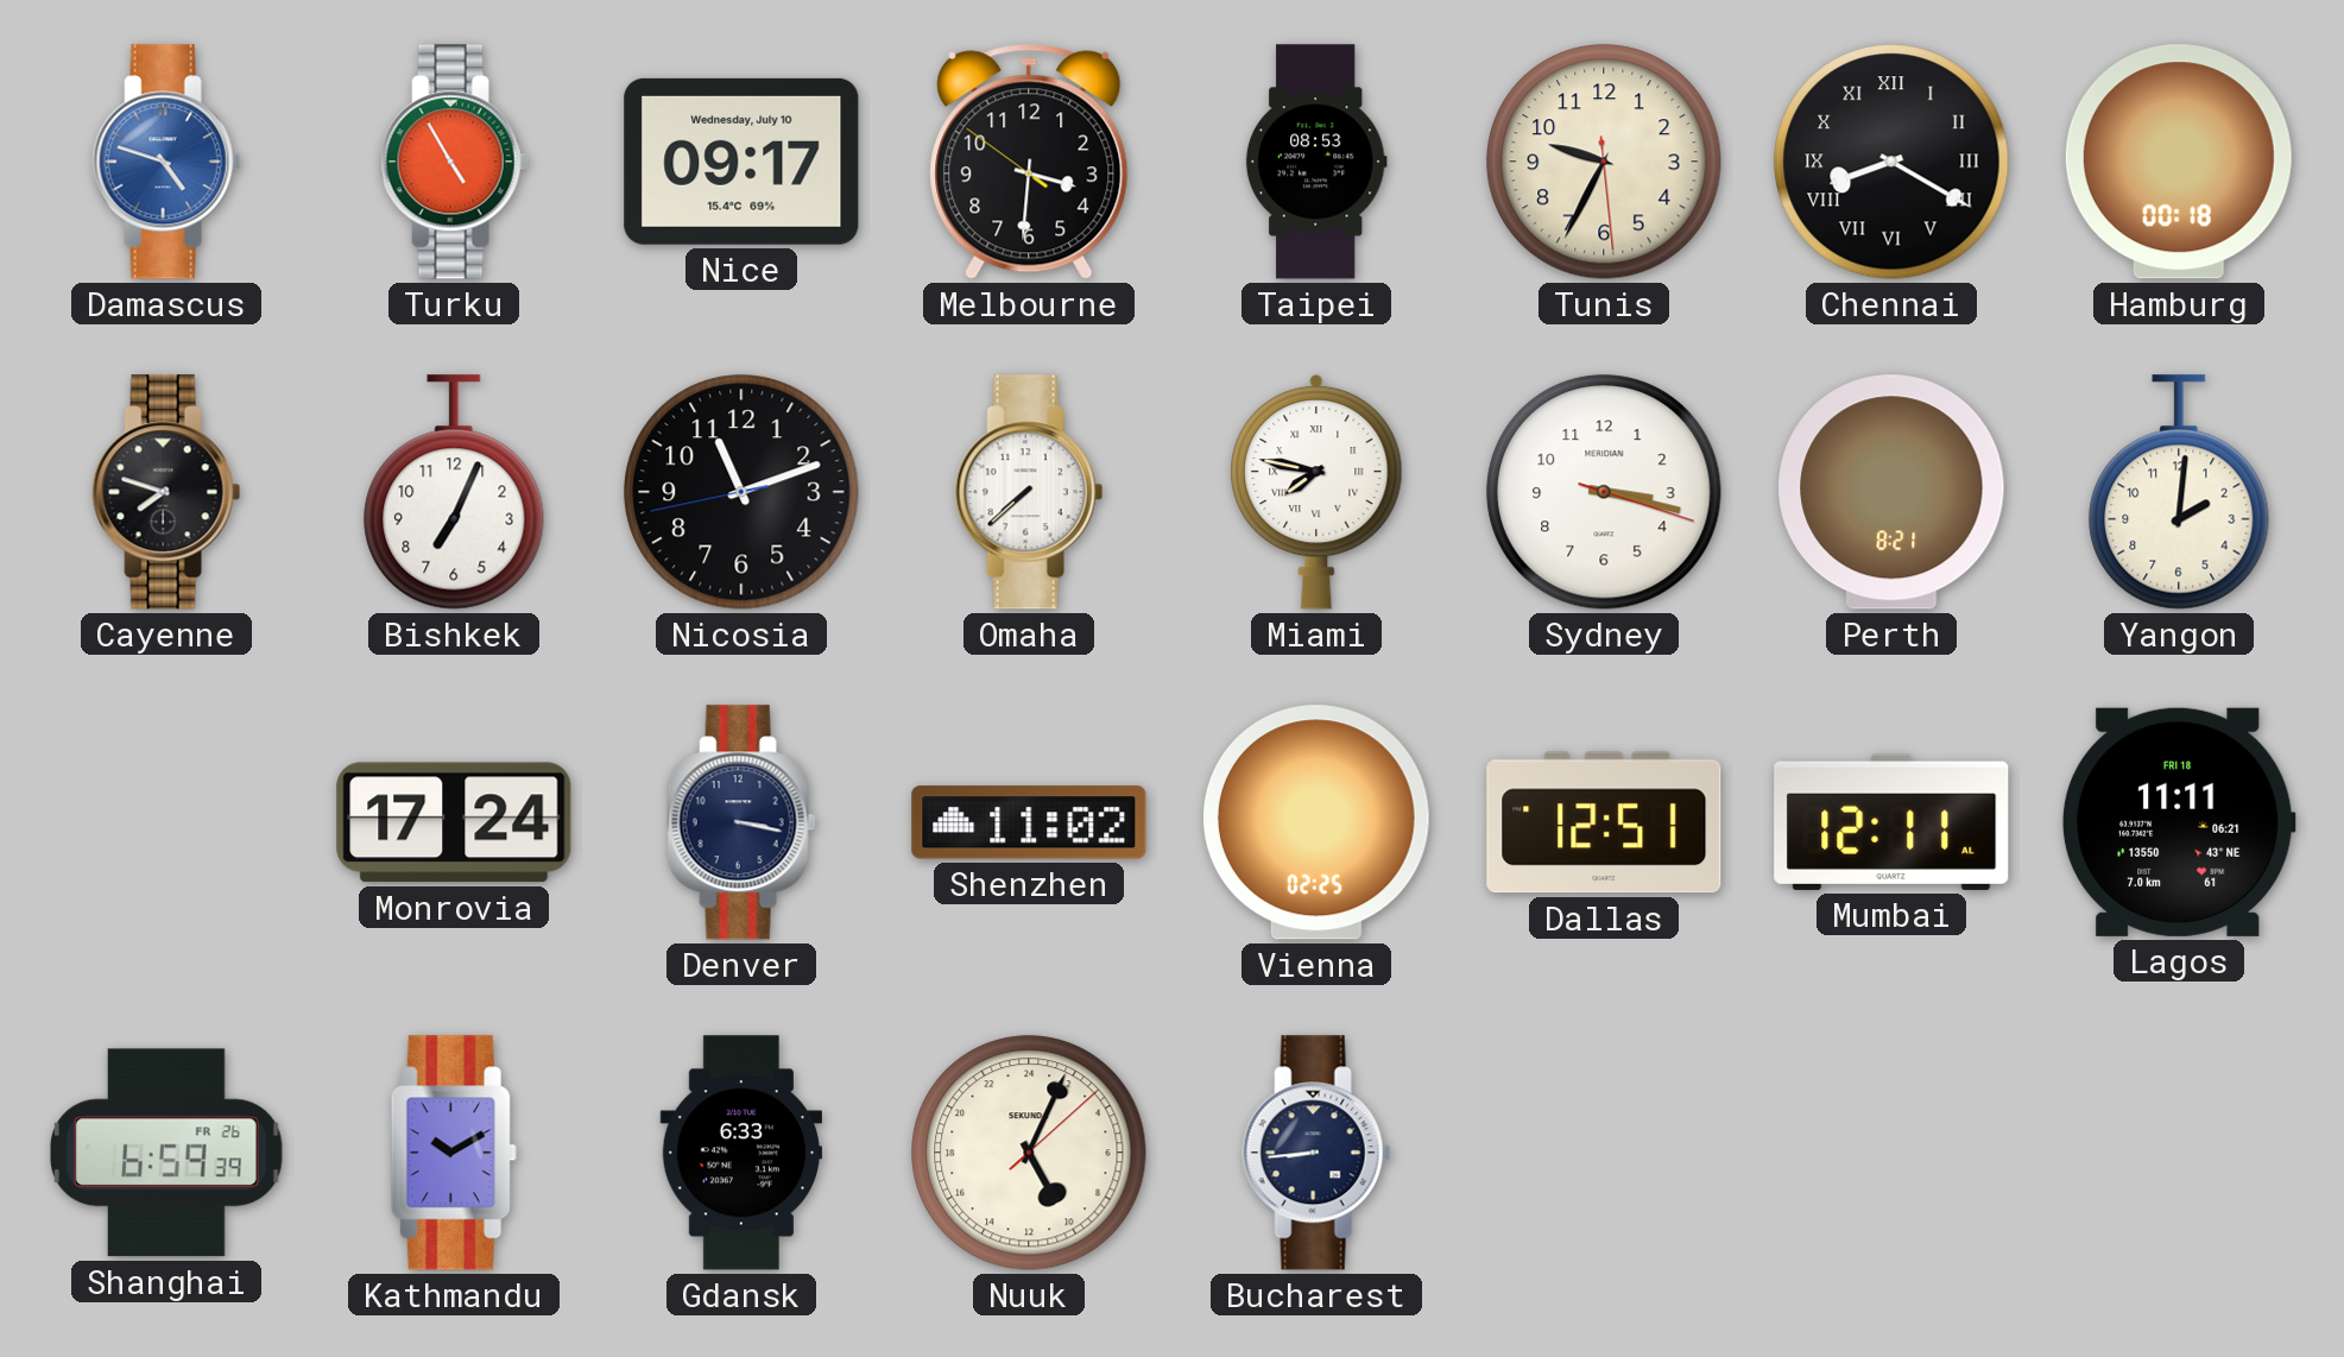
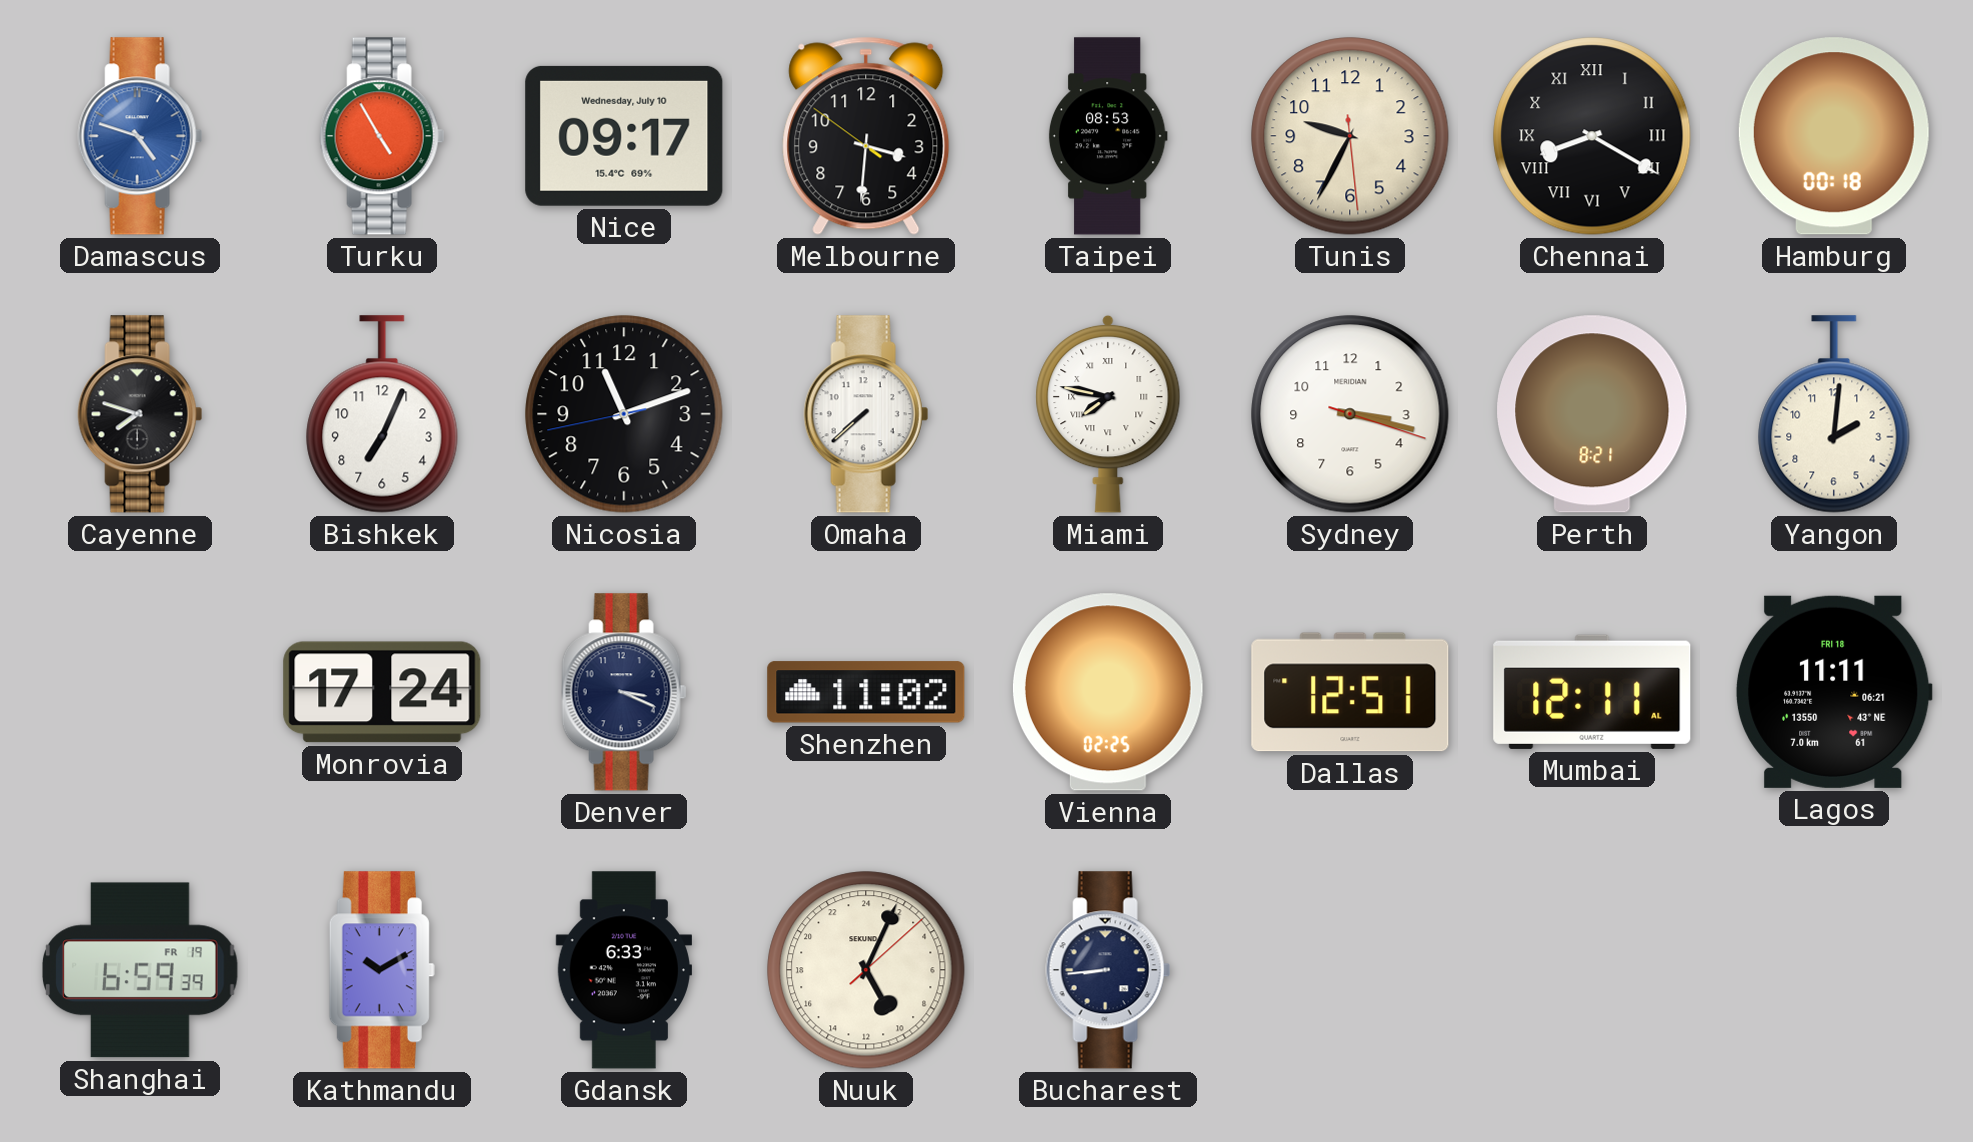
Denver: 3:17 -> 3:19
Shanghai date: FR 26 -> FR 19
